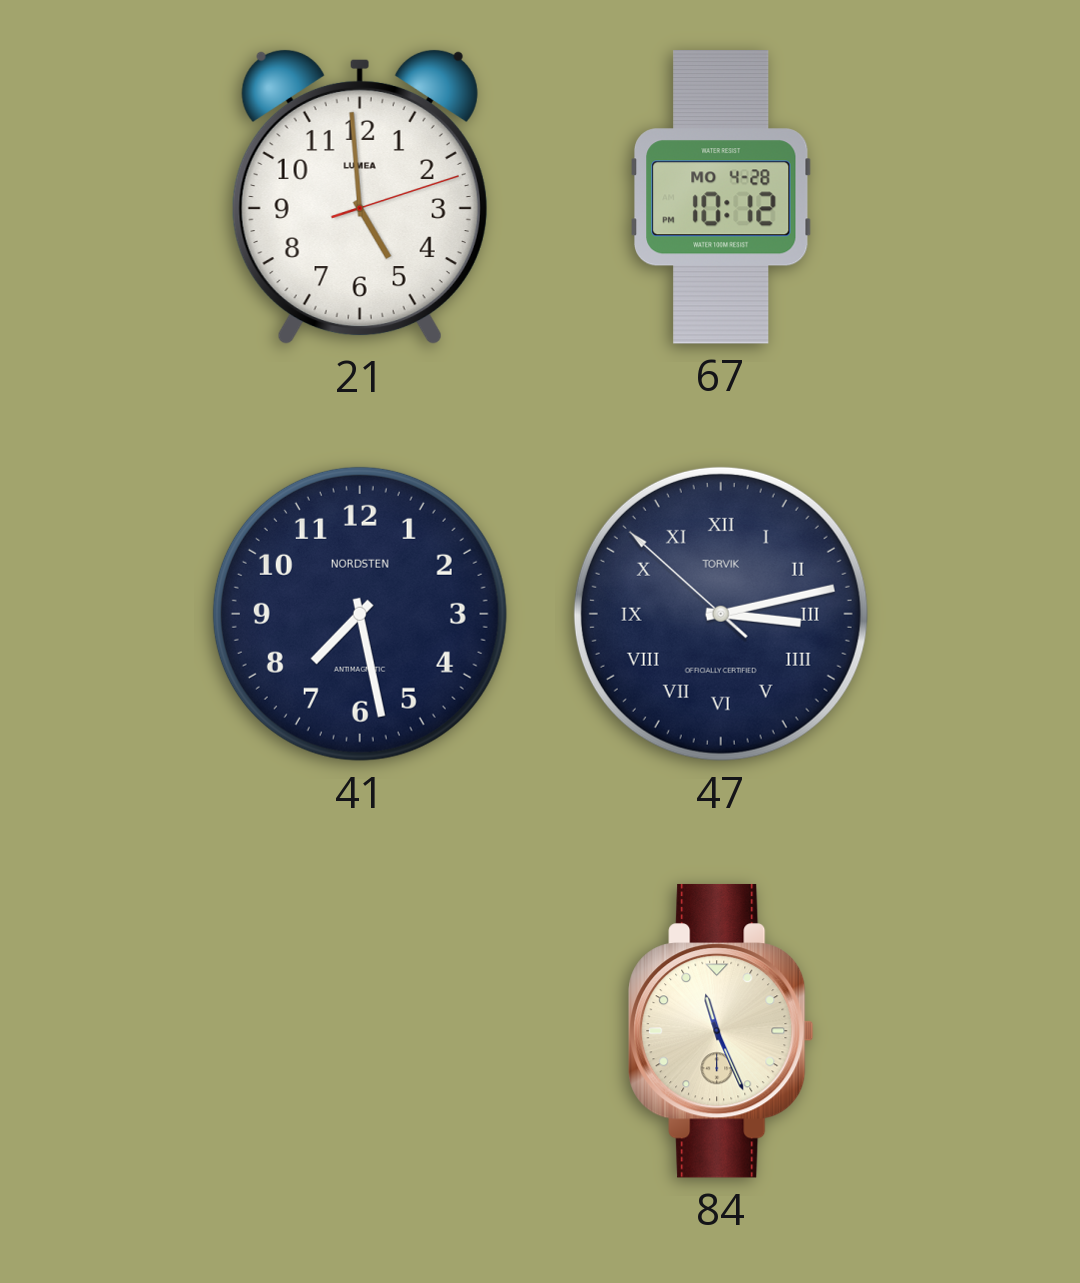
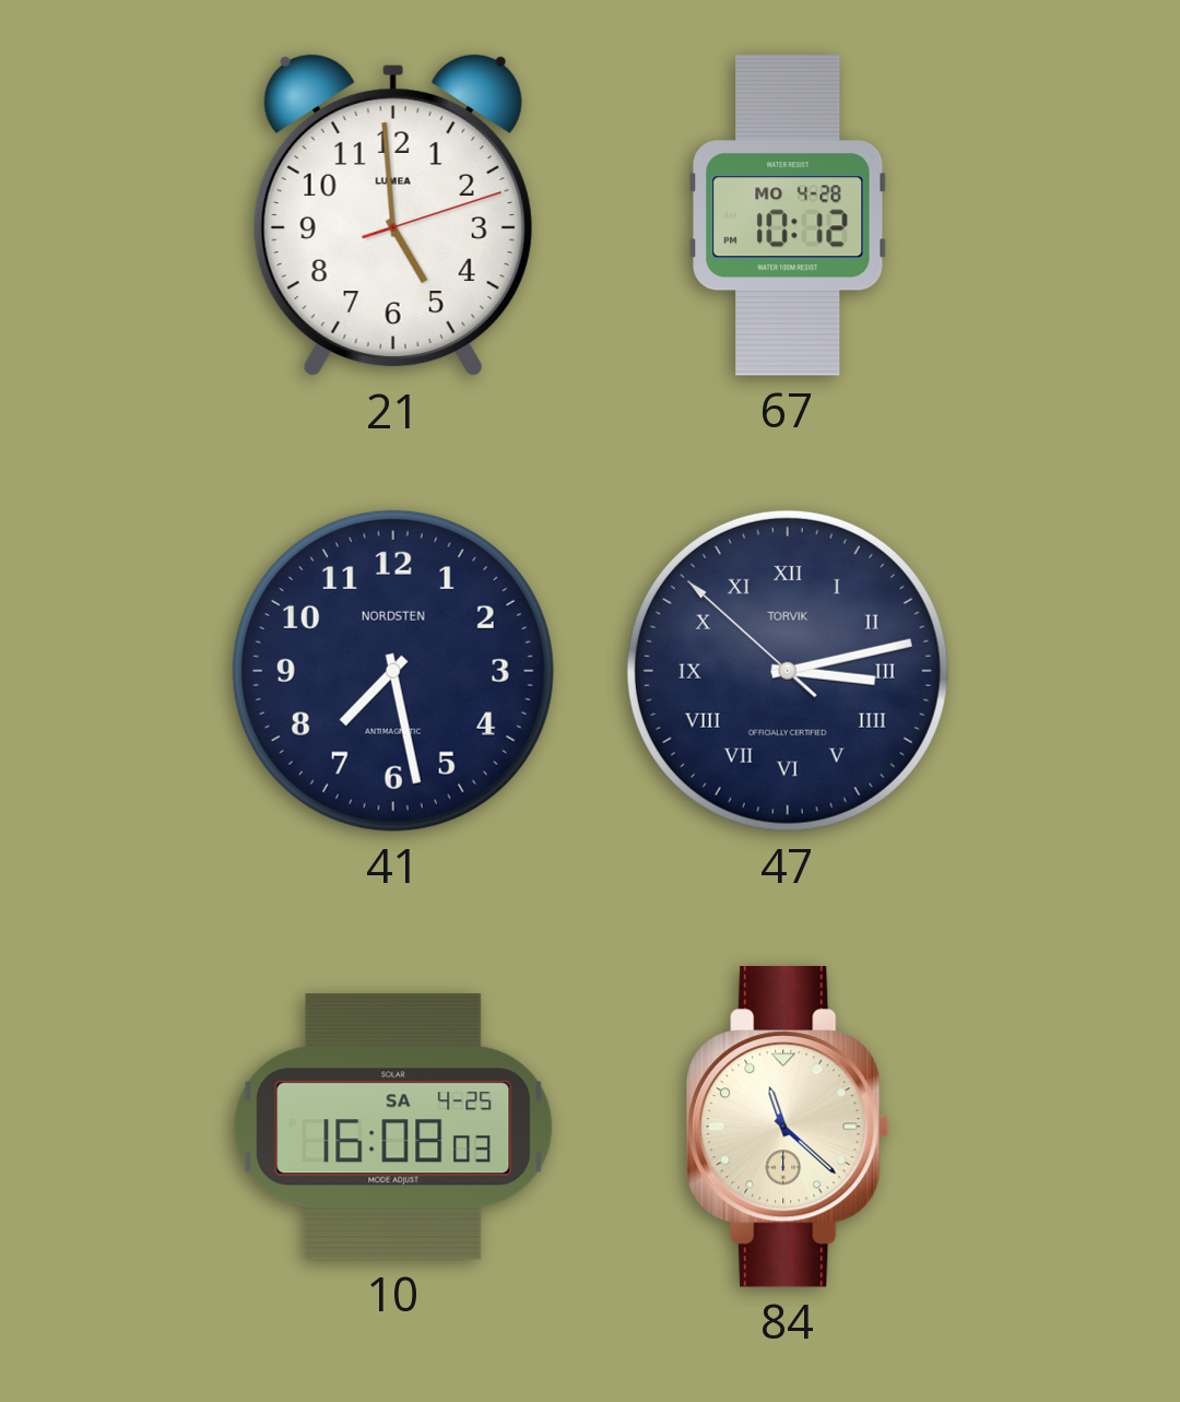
10: none -> 16:08
84: 11:26 -> 11:22
